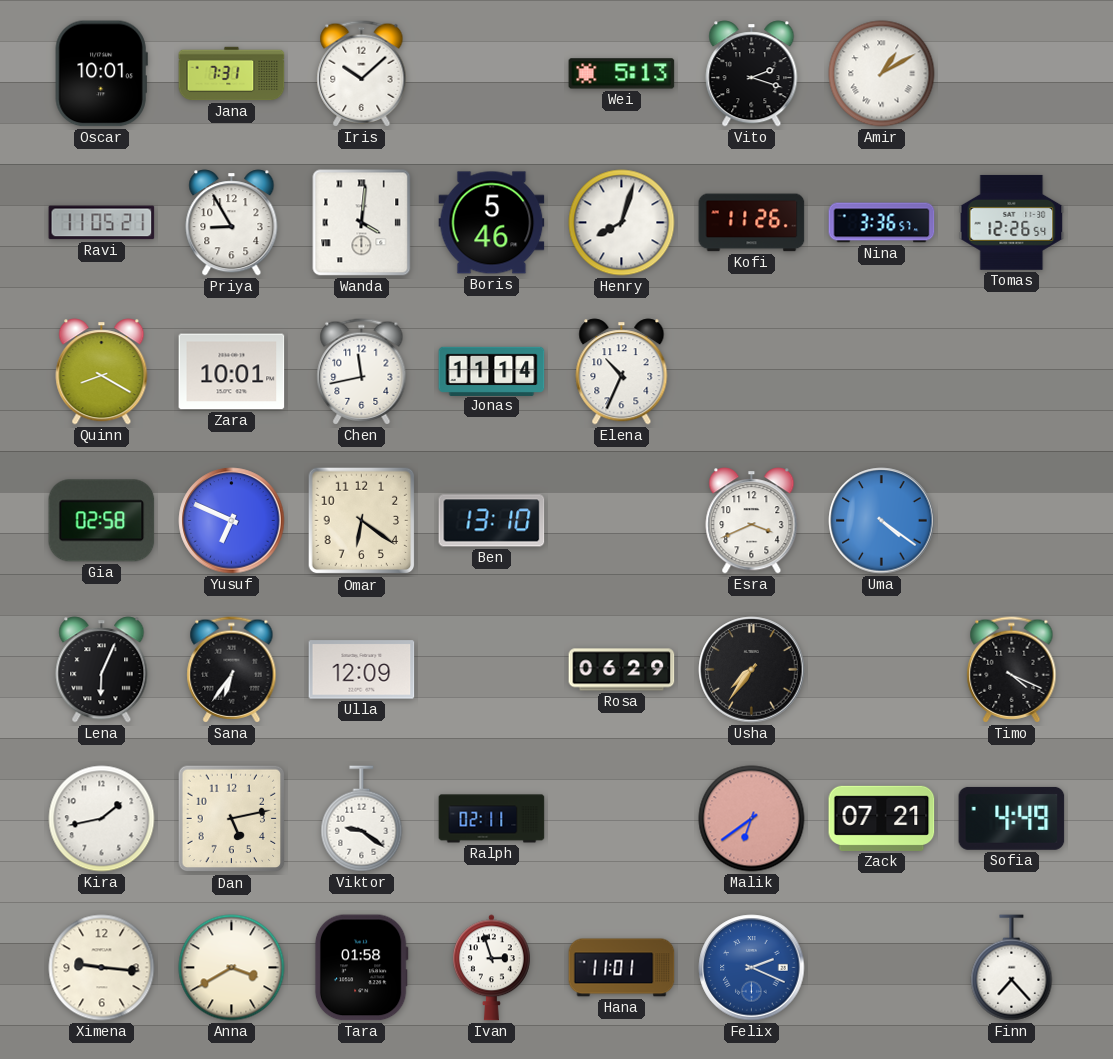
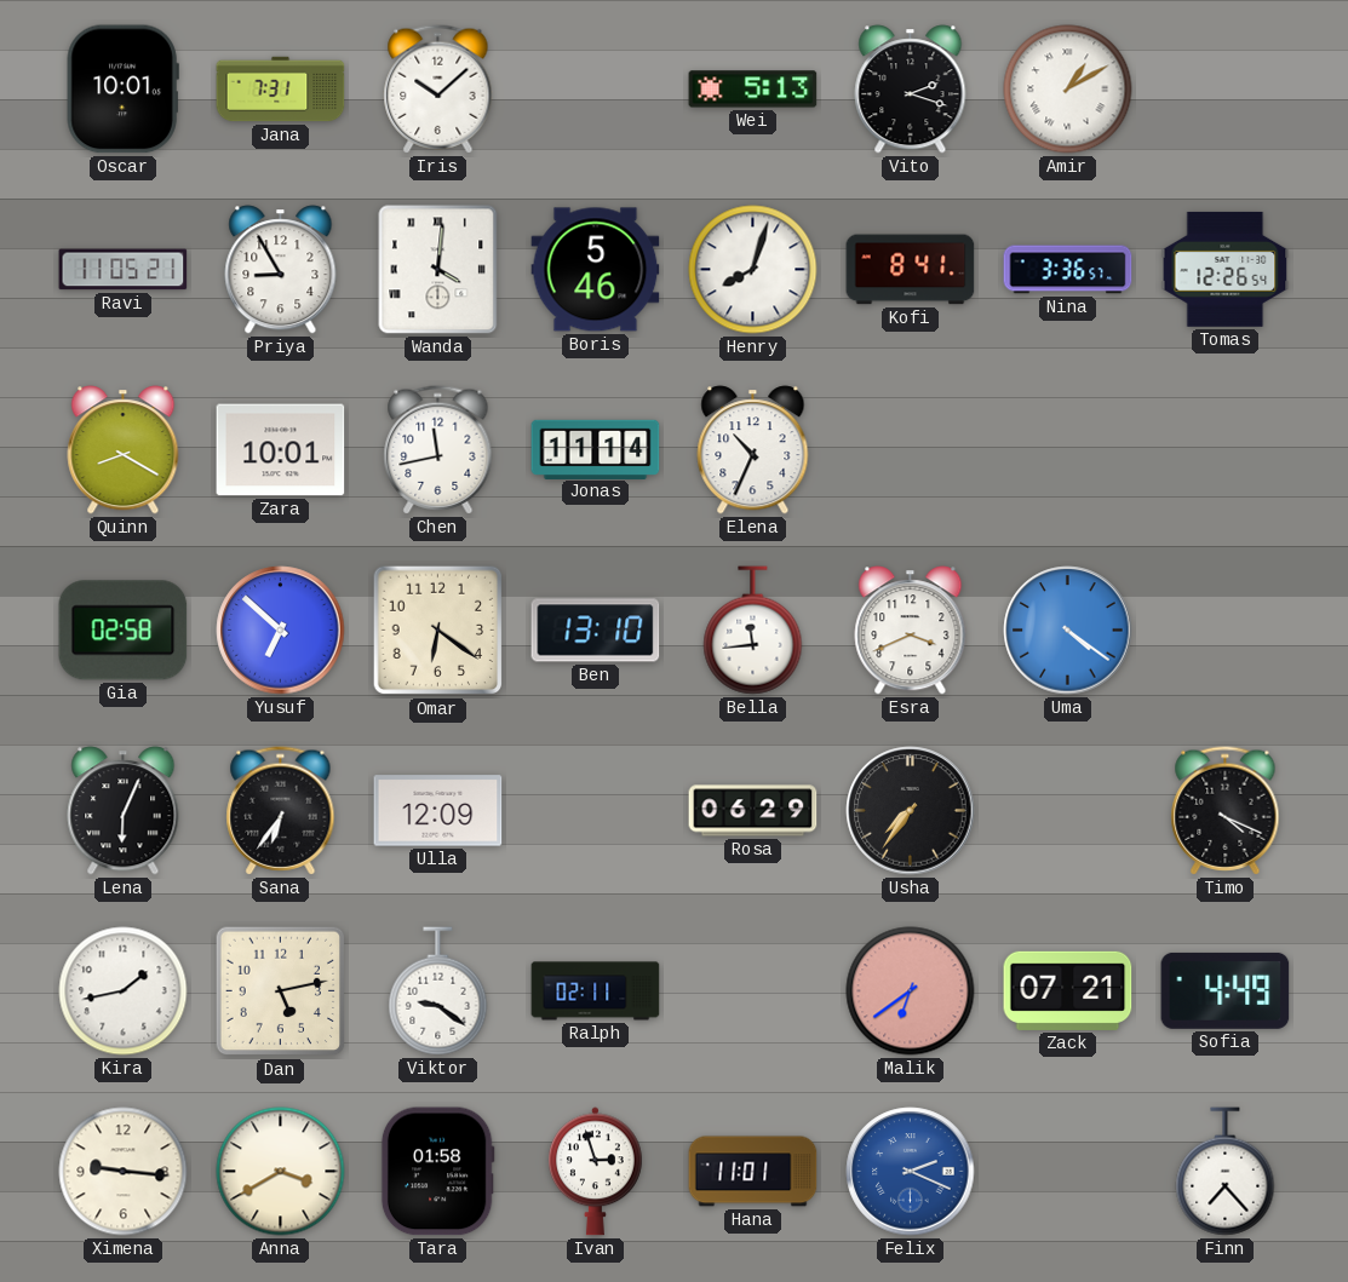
Kofi: 11:26 -> 8:41
Yusuf: 6:49 -> 6:52
Bella: none -> 11:44
